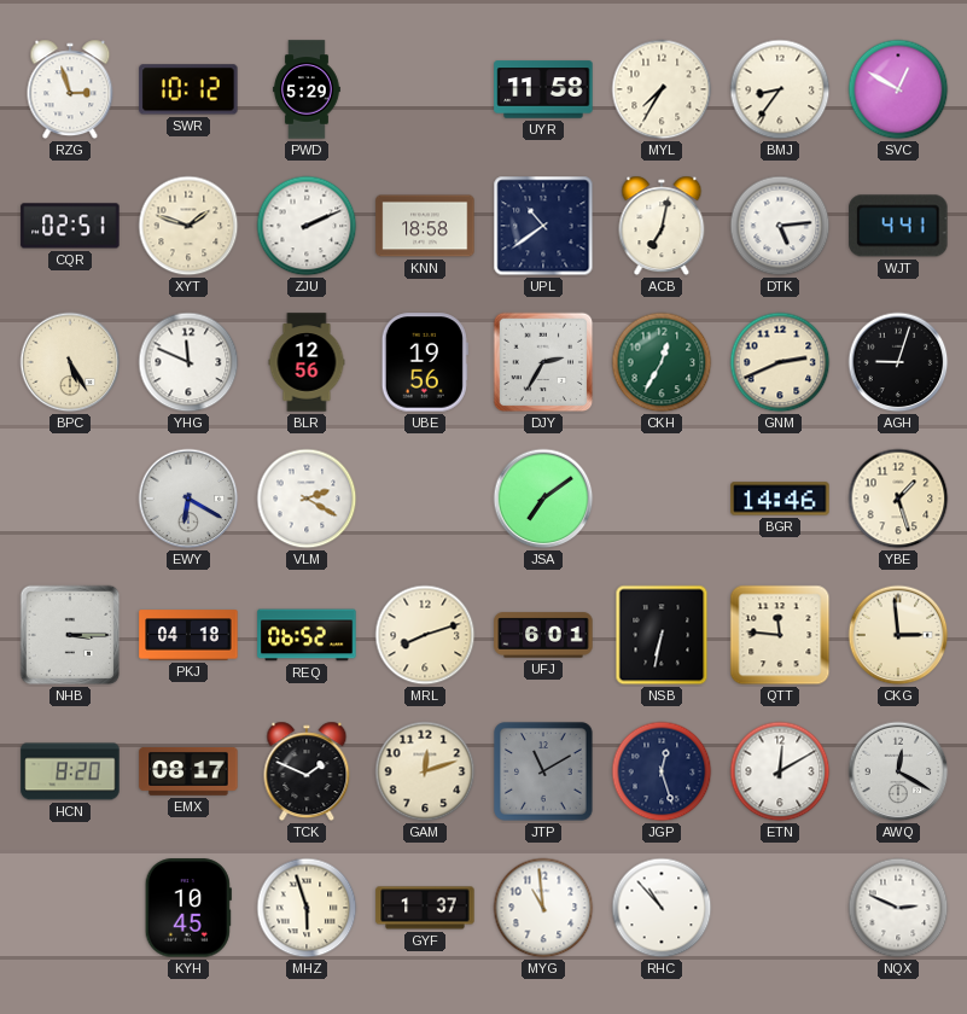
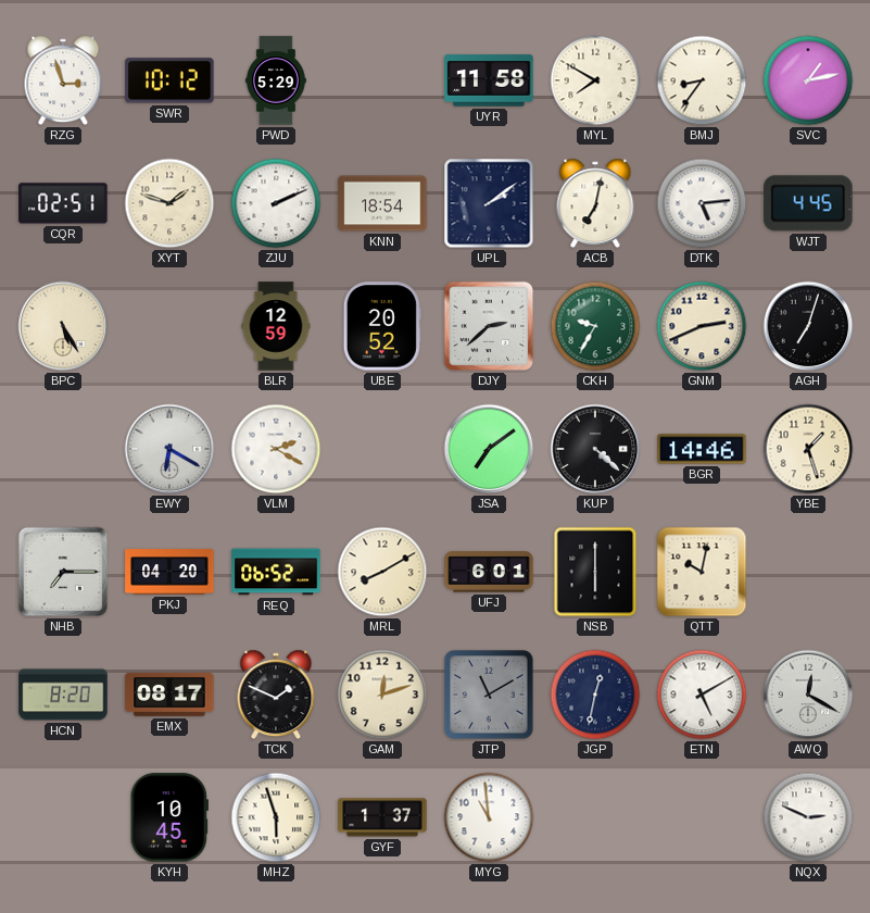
MYL: 7:35 -> 7:50
SVC: 12:50 -> 1:13
KNN: 18:58 -> 18:54
UPL: 10:39 -> 2:09
WJT: 4:41 -> 4:45
YHG: 11:49 -> none
BLR: 12:56 -> 12:59
UBE: 19:56 -> 20:52
DJY: 2:35 -> 2:38
CKH: 12:35 -> 9:35
AGH: 9:03 -> 7:03
KUP: none -> 4:22
NHB: 3:15 -> 7:15
PKJ: 04:18 -> 04:20
MRL: 8:12 -> 8:10
NSB: 6:32 -> 6:00
QTT: 11:46 -> 10:02
CKG: 2:59 -> none
JGP: 12:27 -> 12:32
ETN: 12:10 -> 5:10
RHC: 10:53 -> none
